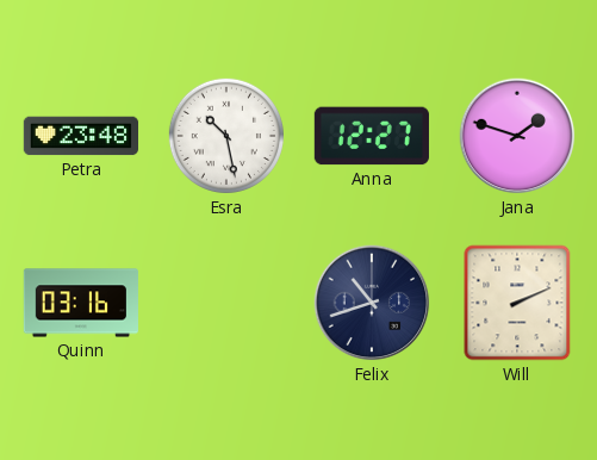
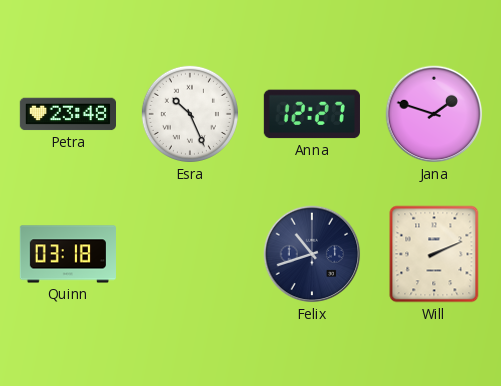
Esra: 10:28 -> 10:26
Quinn: 03:16 -> 03:18
